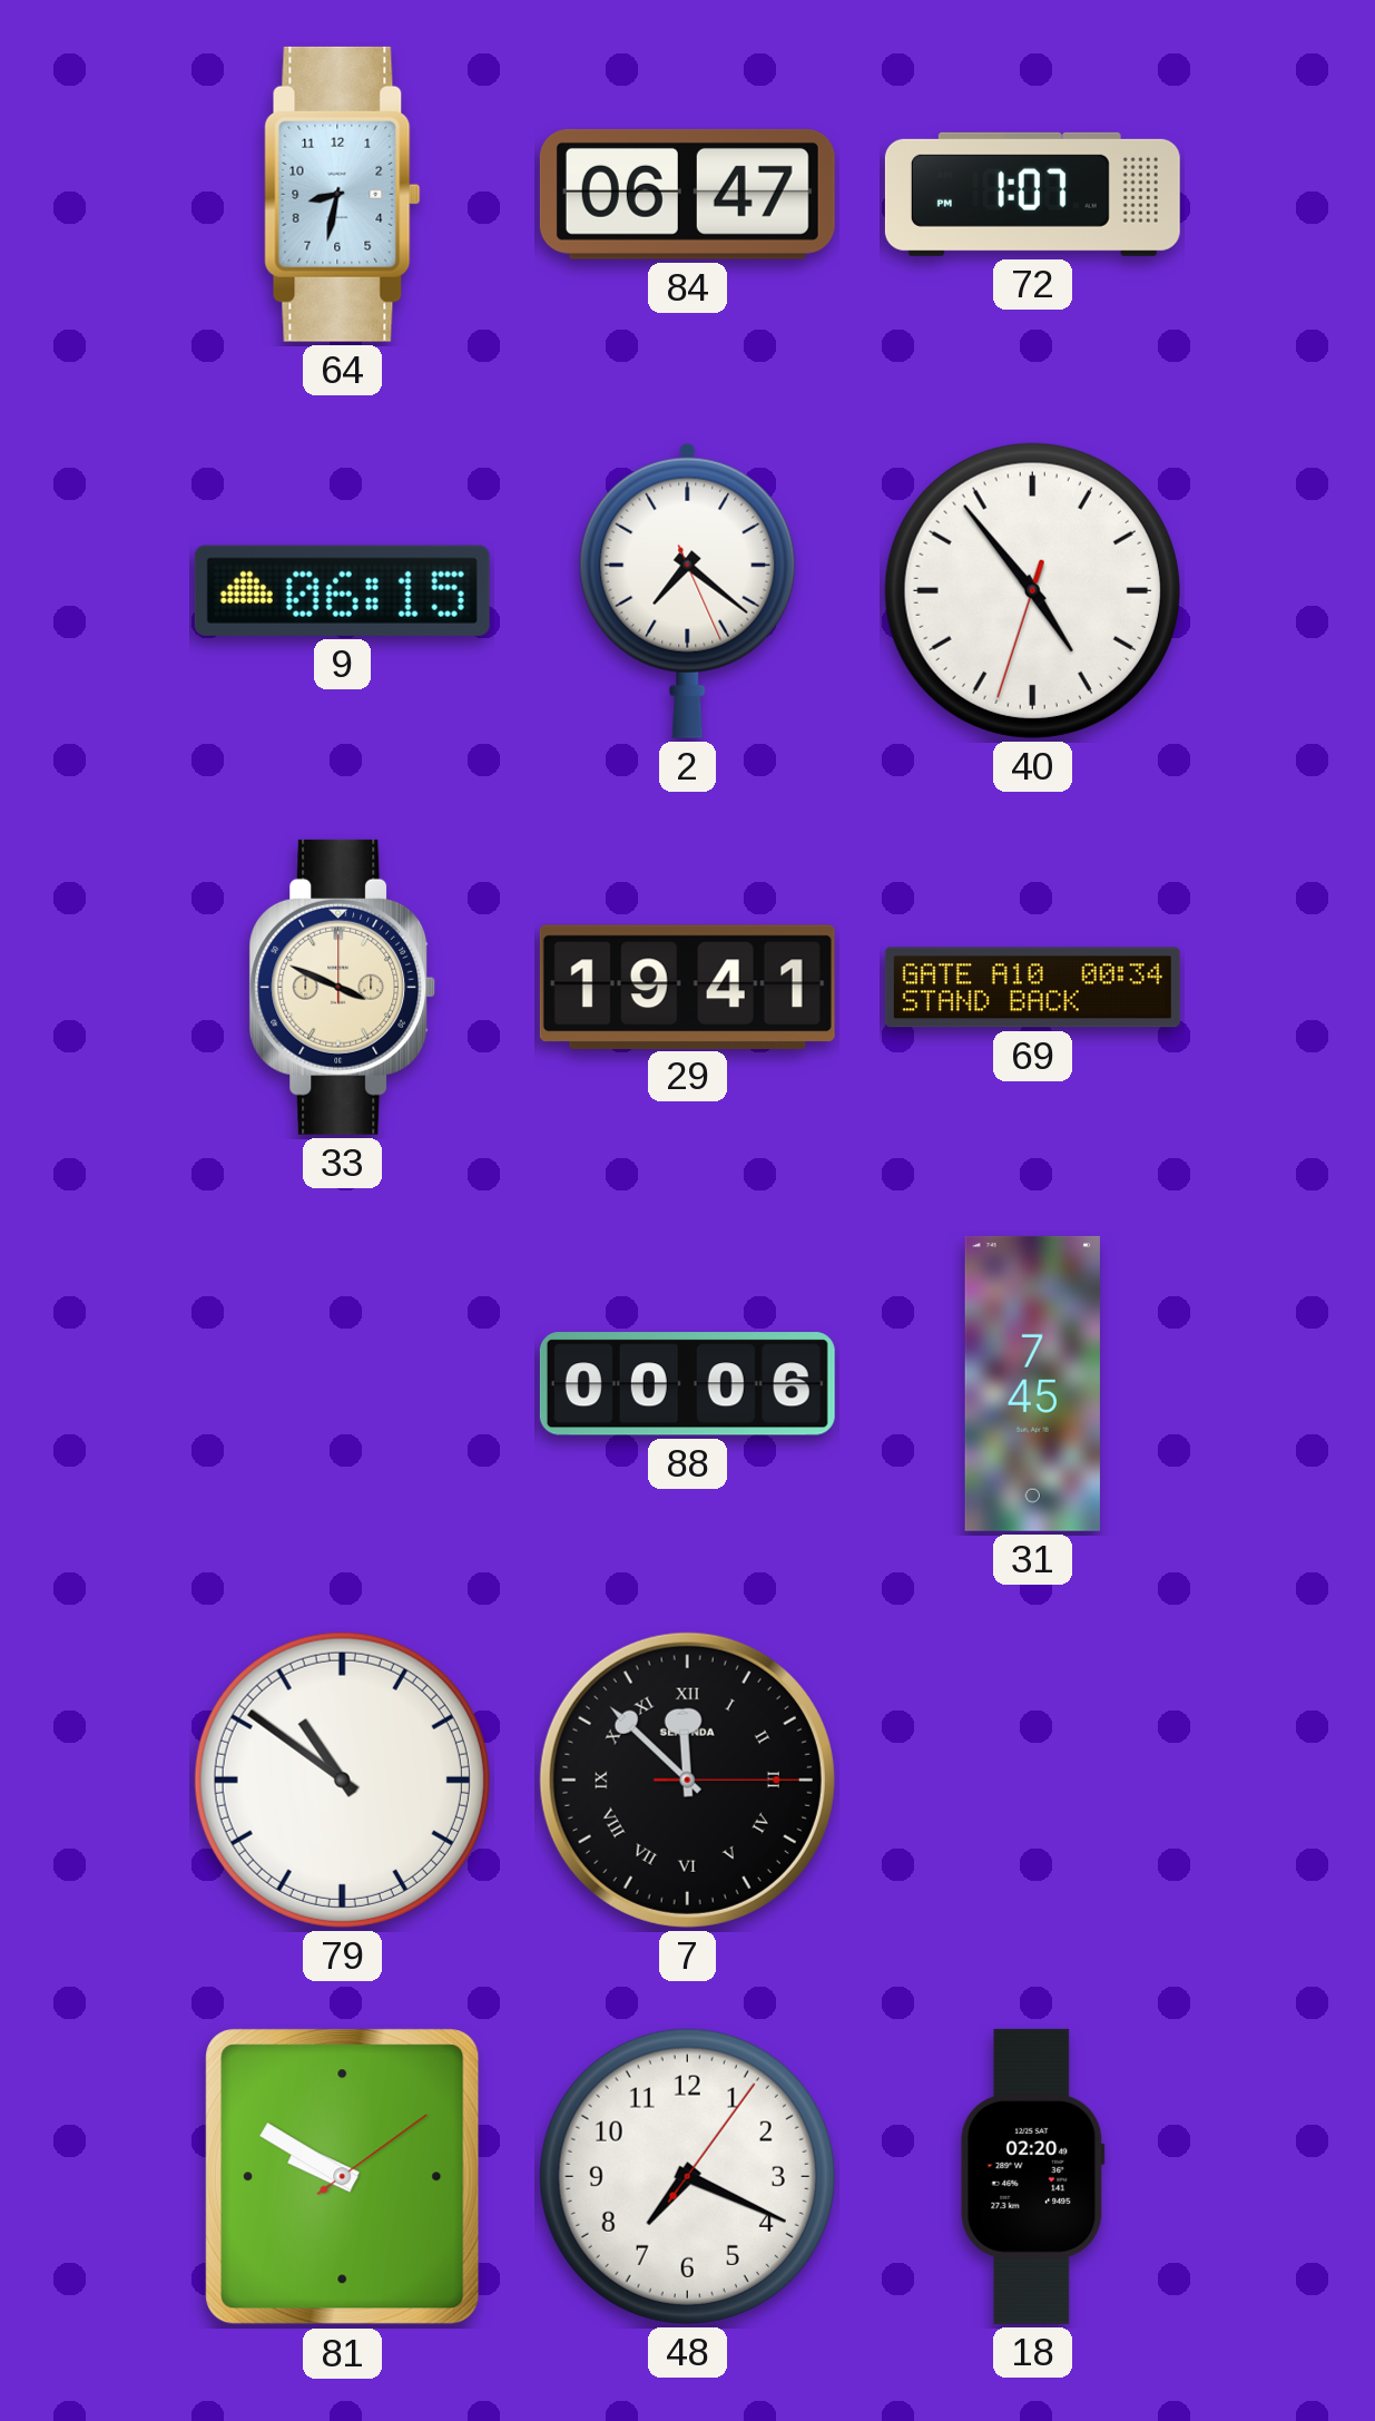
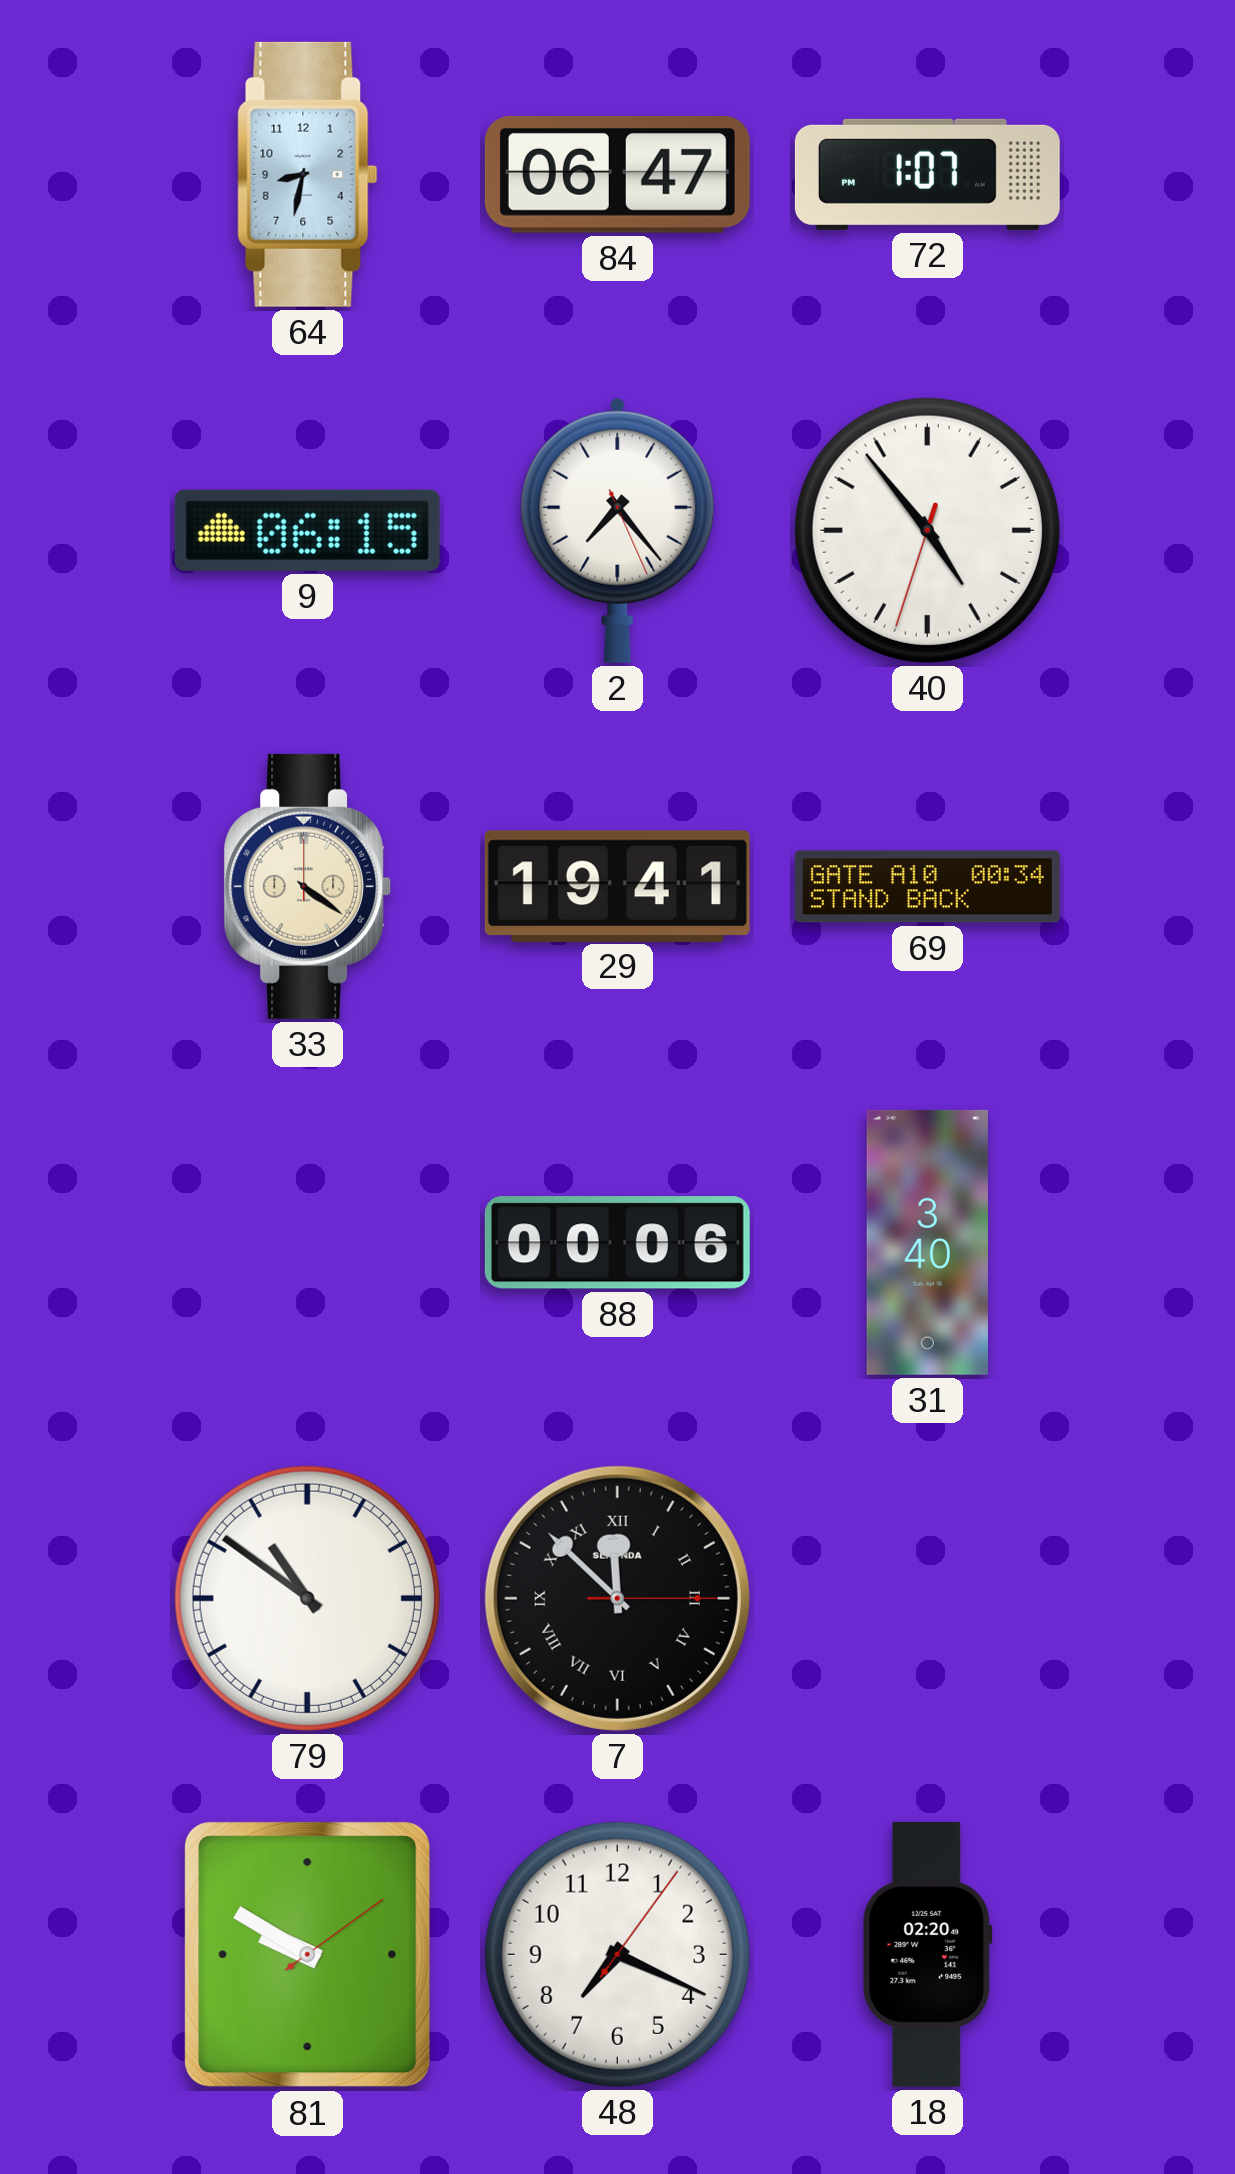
2: 7:21 -> 7:23
33: 3:49 -> 4:21
31: 7:45 -> 3:40
